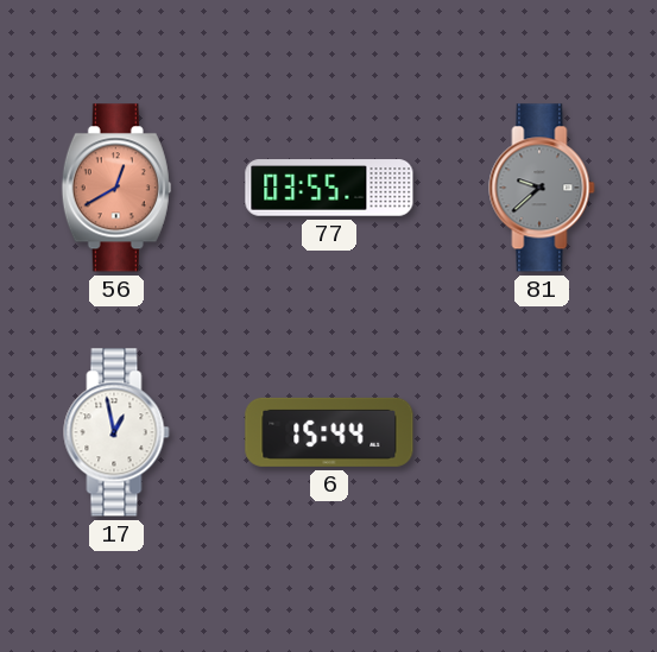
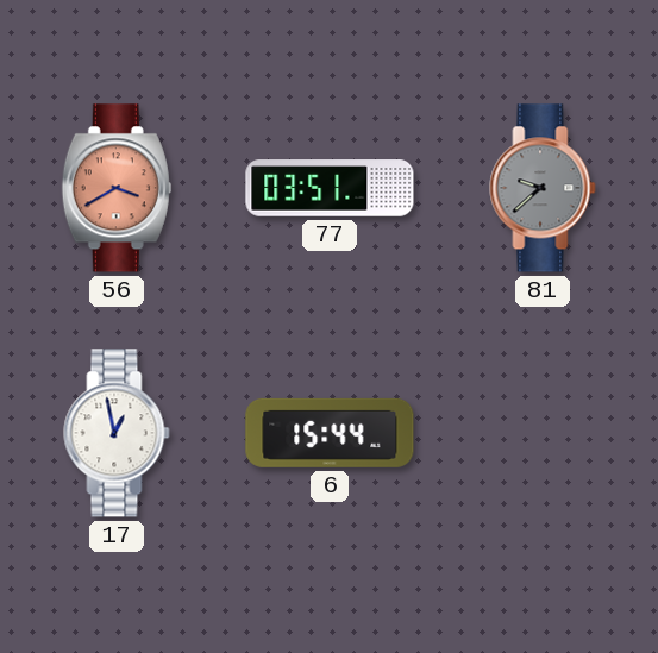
56: 12:40 -> 3:40
77: 03:55 -> 03:51
